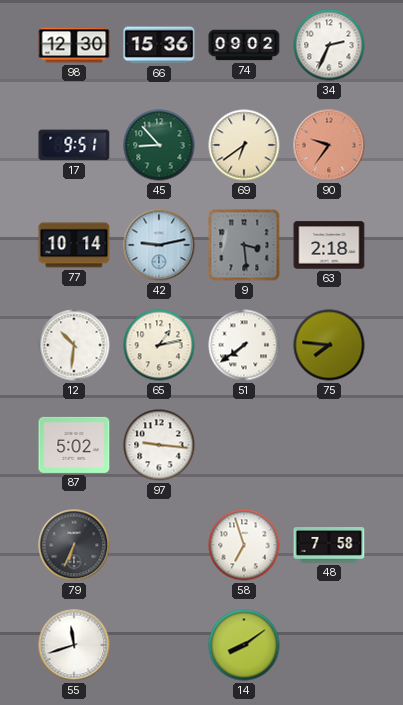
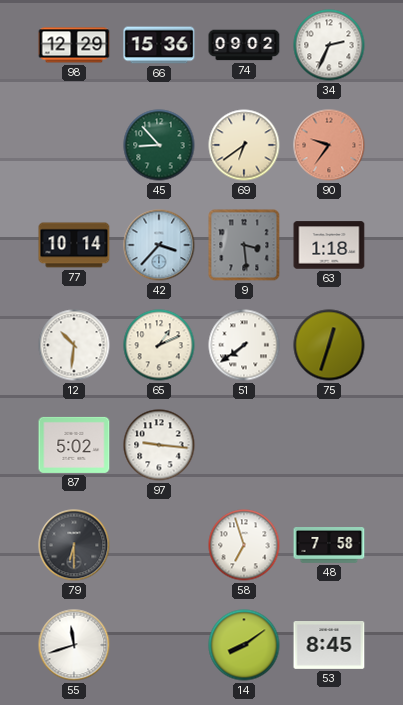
98: 12:30 -> 12:29
17: 9:51 -> none
42: 9:13 -> 3:37
63: 2:18 -> 1:18
65: 1:13 -> 1:11
75: 7:46 -> 12:33
79: 6:34 -> 6:30
53: none -> 8:45
